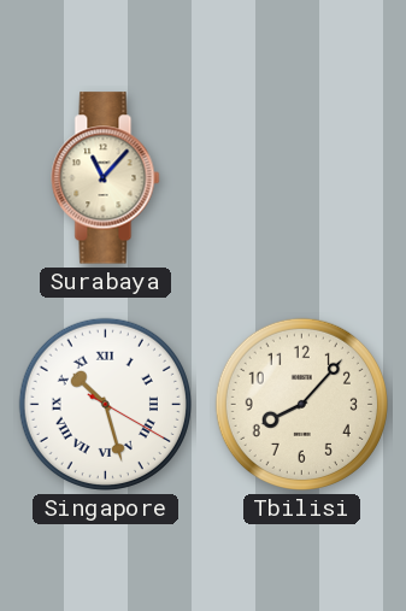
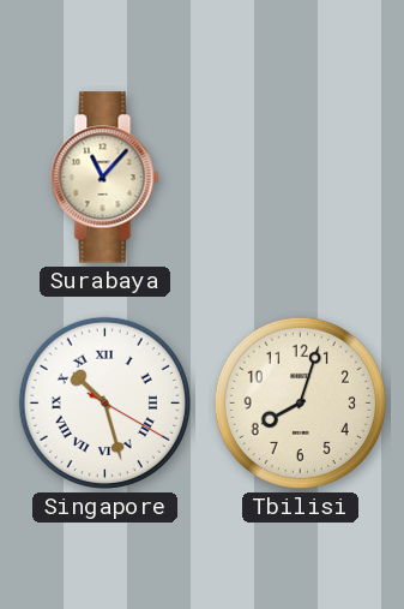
Tbilisi: 8:07 -> 8:03
